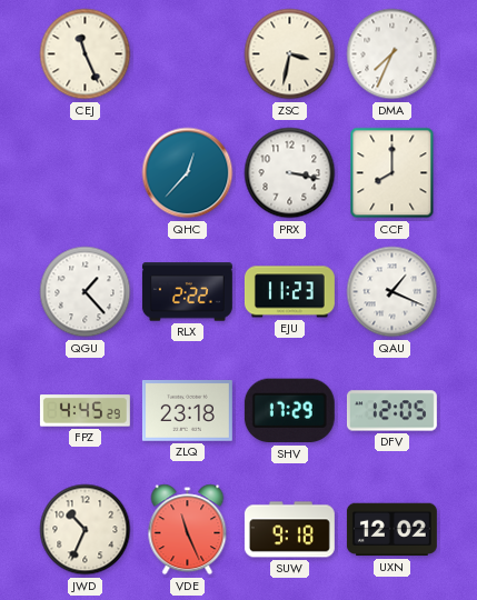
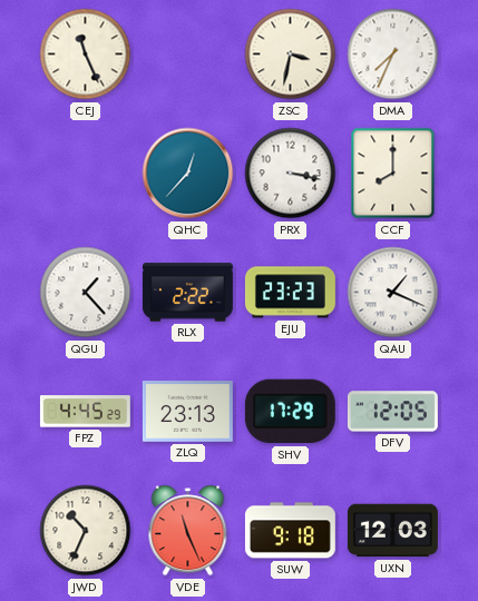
EJU: 11:23 -> 23:23
ZLQ: 23:18 -> 23:13
UXN: 12:02 -> 12:03
